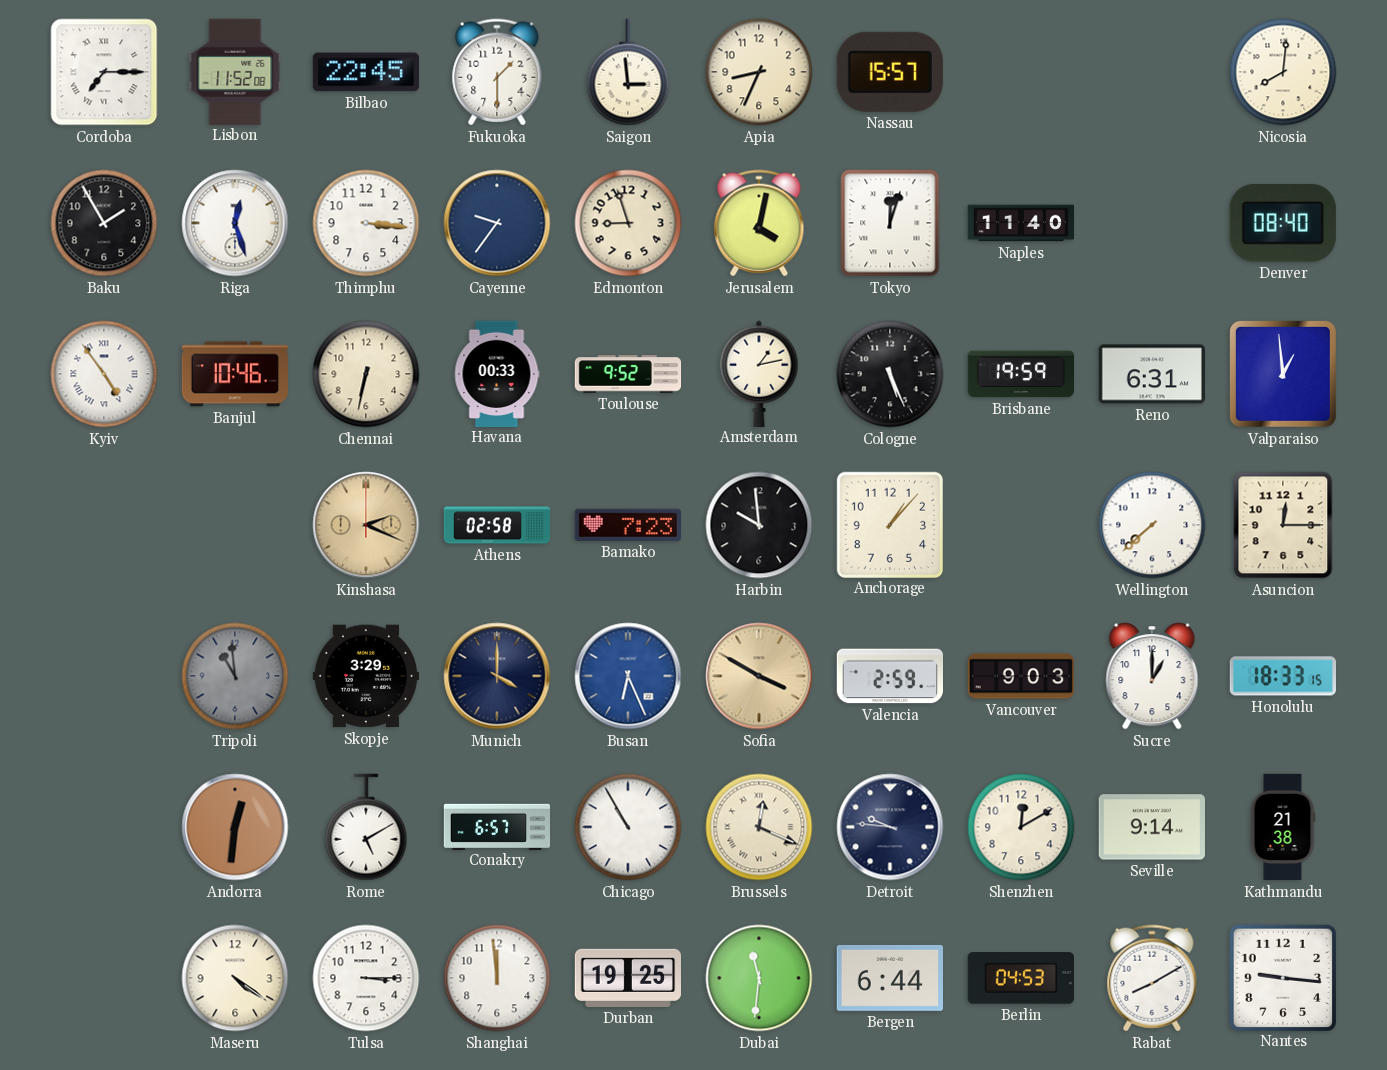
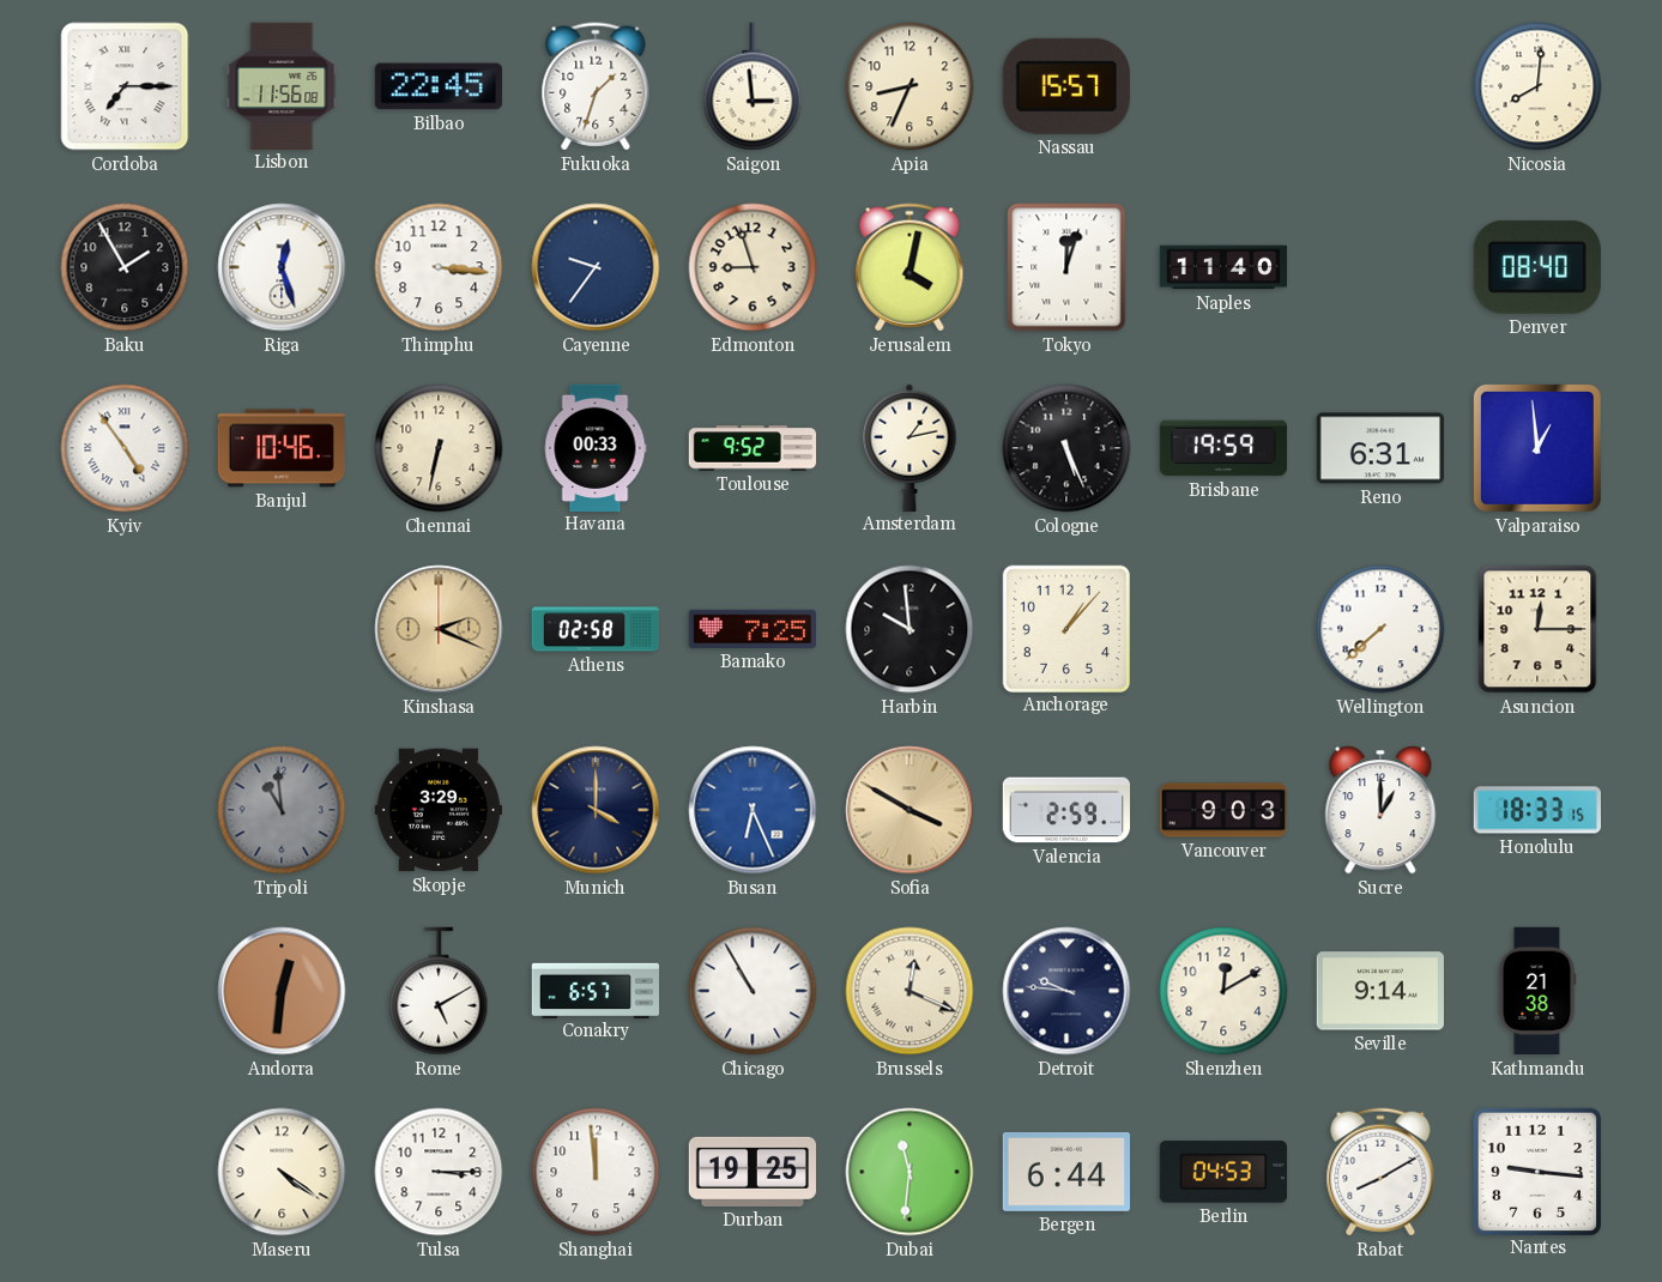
Lisbon: 11:52 -> 11:56
Fukuoka: 1:30 -> 1:33
Bamako: 7:23 -> 7:25
